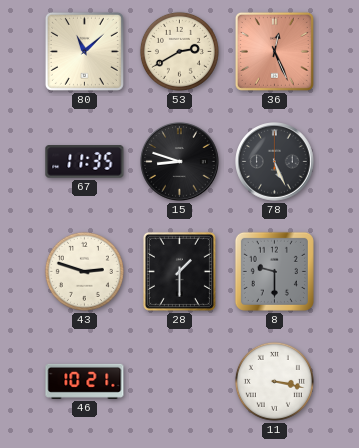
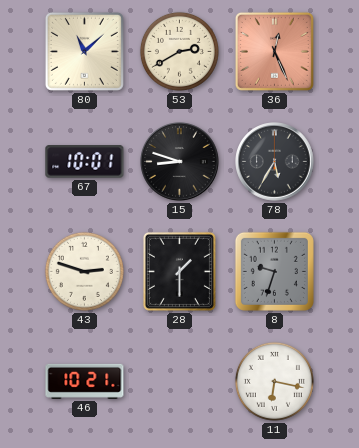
67: 11:35 -> 10:01
78: 5:26 -> 5:35
8: 9:30 -> 9:33
11: 3:17 -> 6:17
